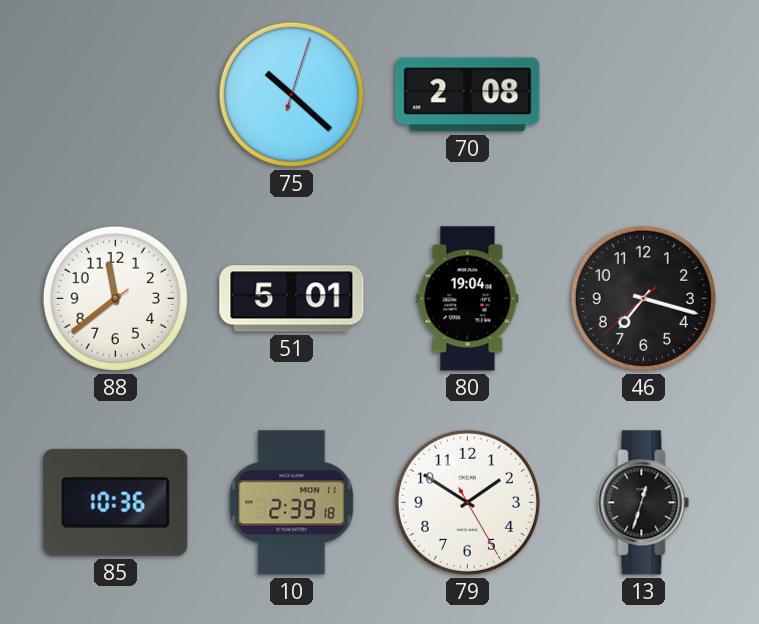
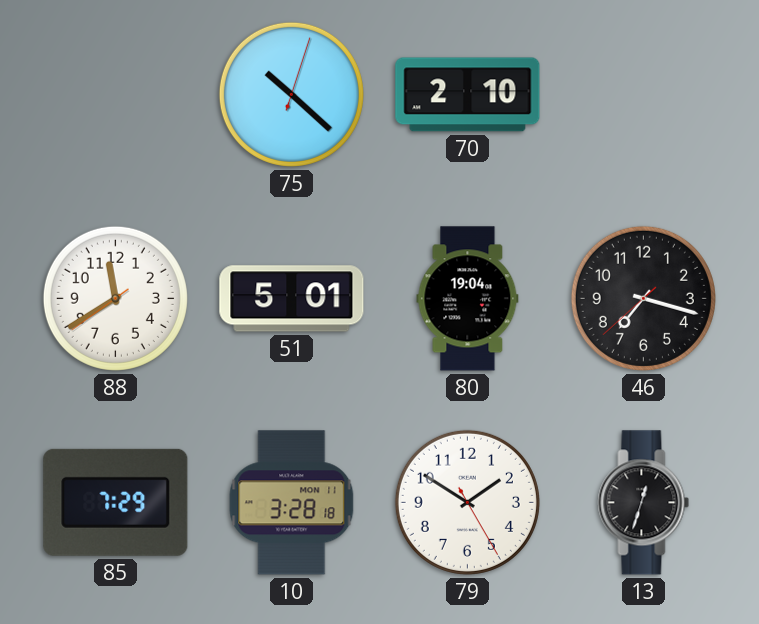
70: 2:08 -> 2:10
88: 11:38 -> 11:39
85: 10:36 -> 7:29
10: 2:39 -> 3:28
